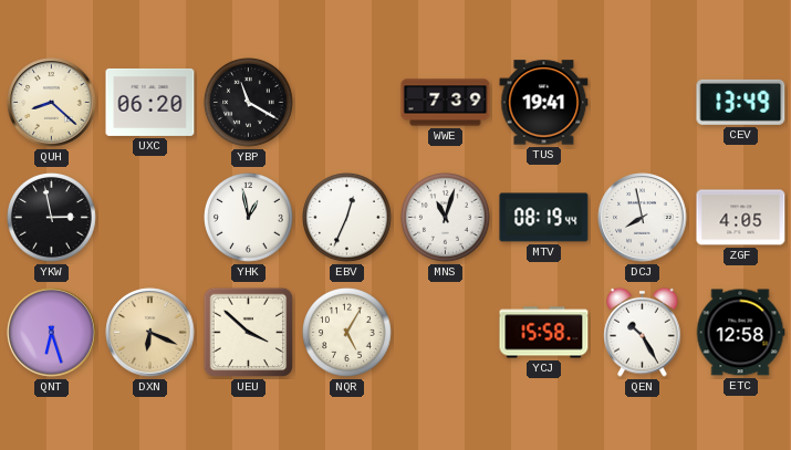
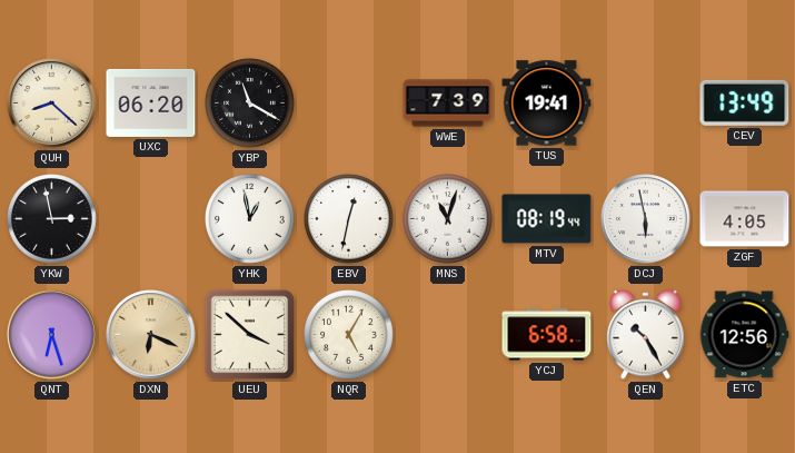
EBV: 12:34 -> 12:32
DCJ: 7:58 -> 5:58
YCJ: 15:58 -> 6:58
ETC: 12:58 -> 12:56
